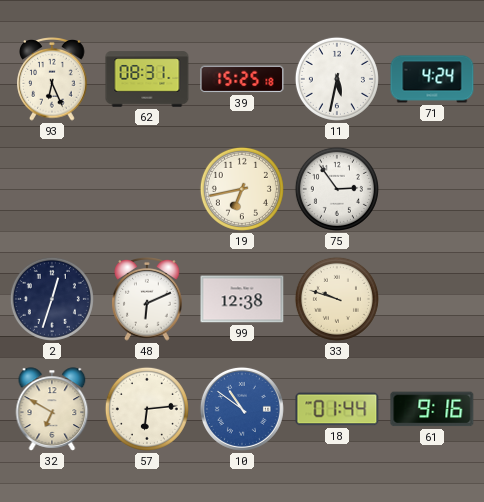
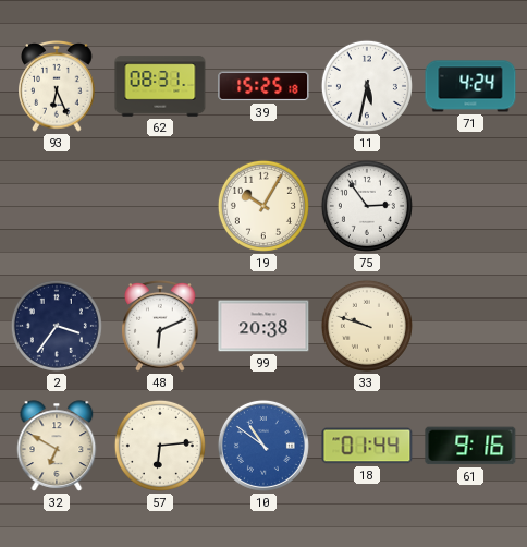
19: 6:43 -> 10:05
2: 12:33 -> 3:36
99: 12:38 -> 20:38
